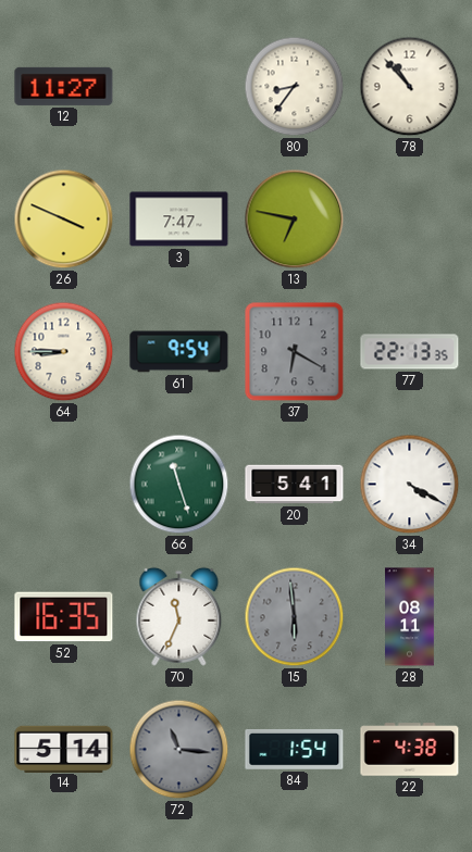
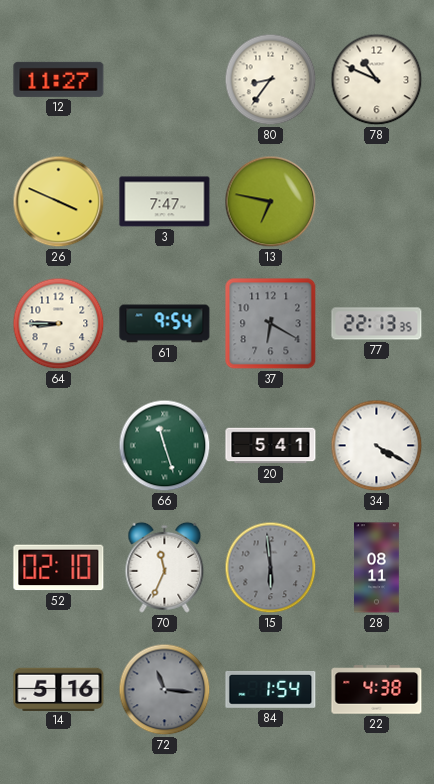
78: 10:53 -> 10:49
52: 16:35 -> 02:10
14: 5:14 -> 5:16
